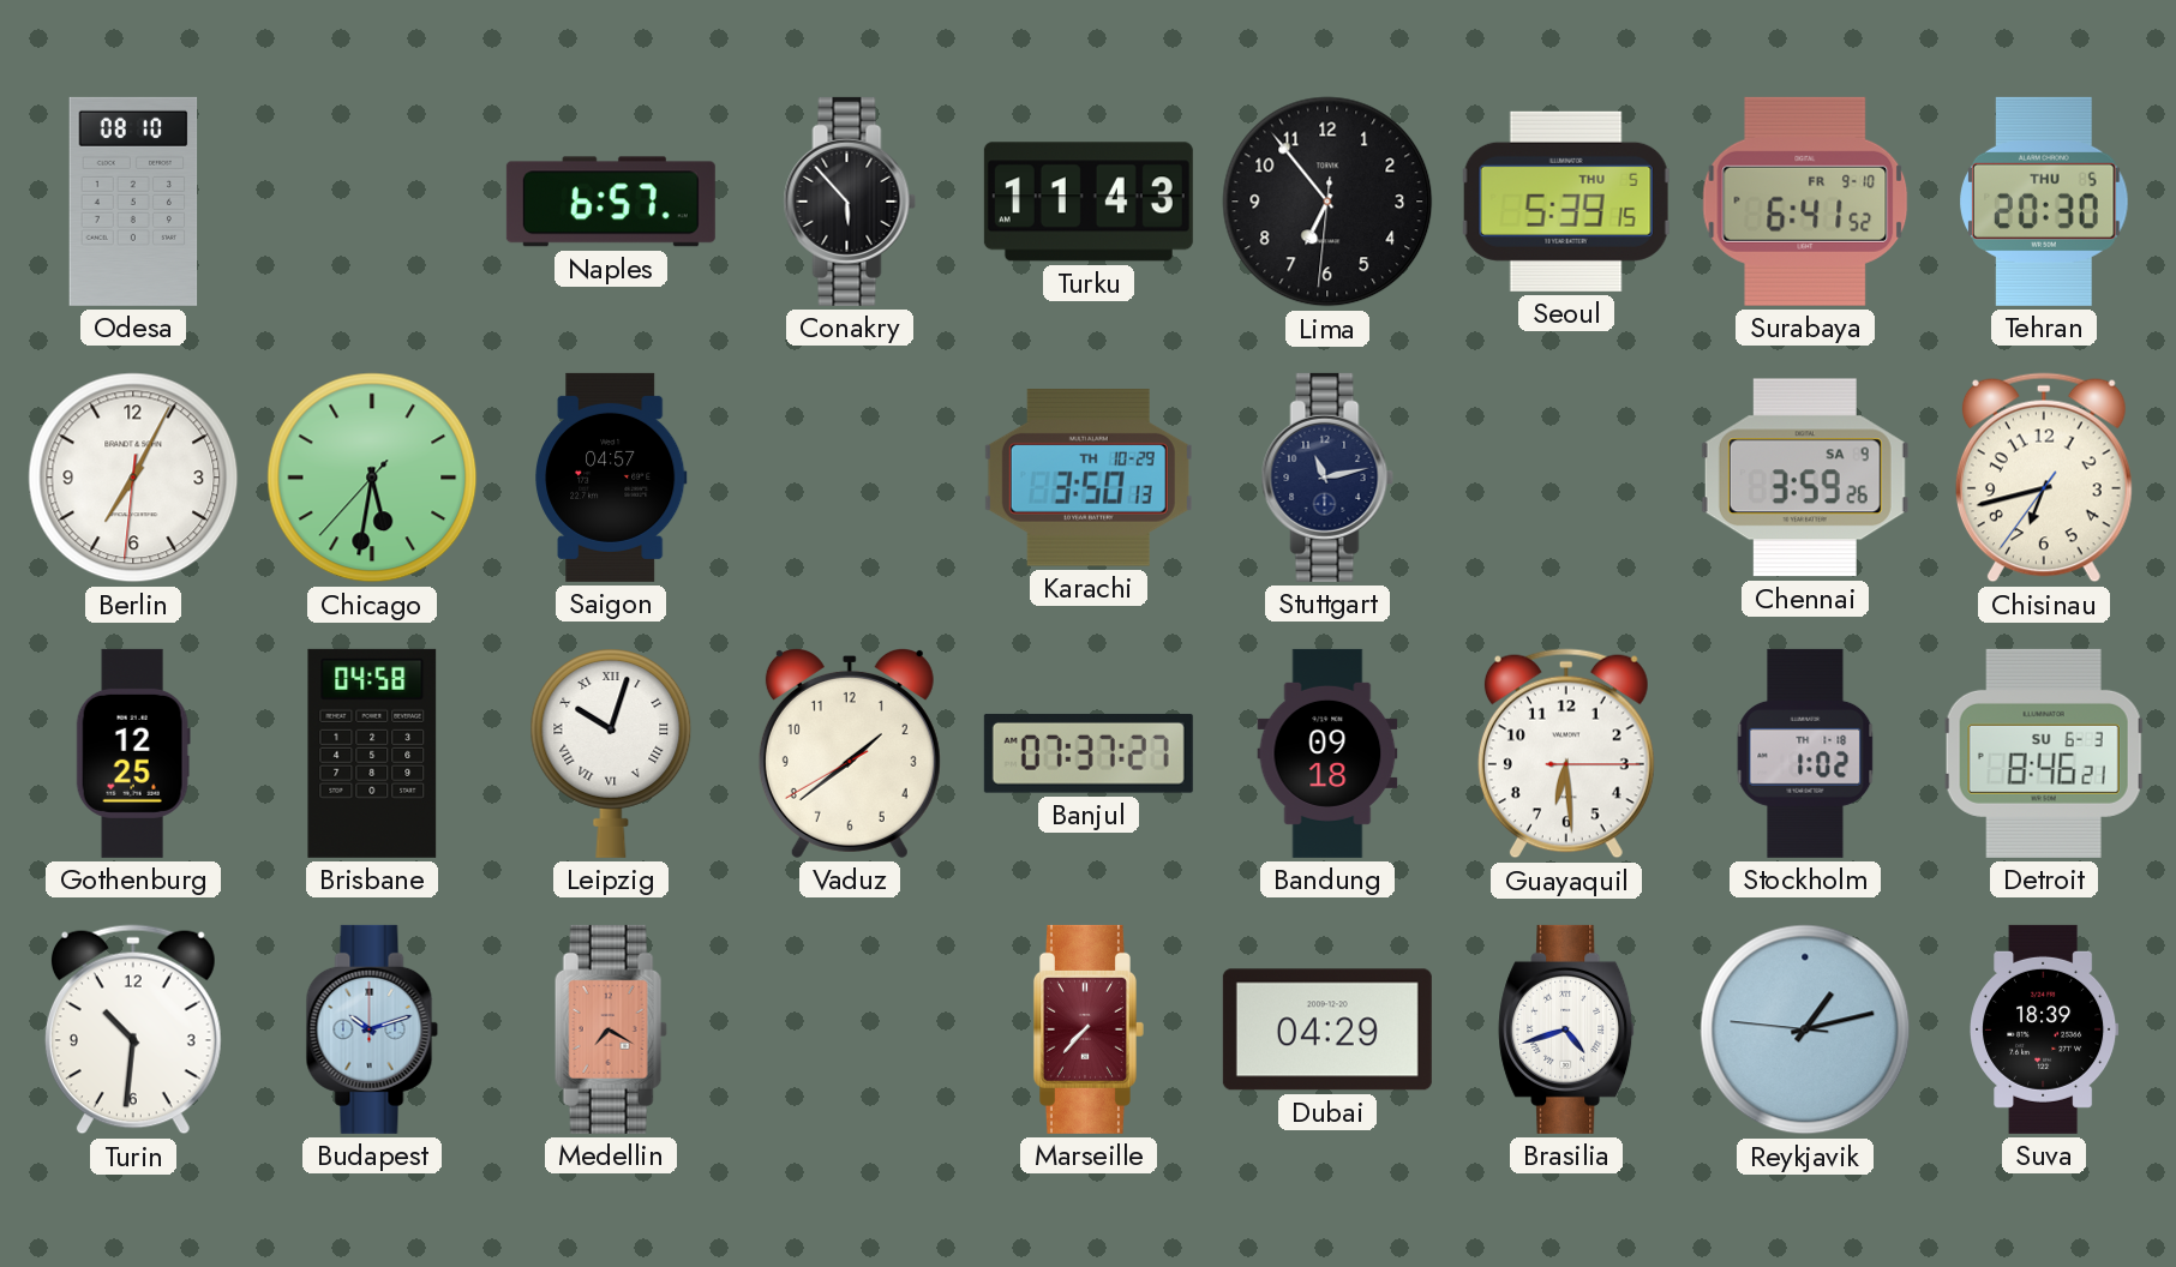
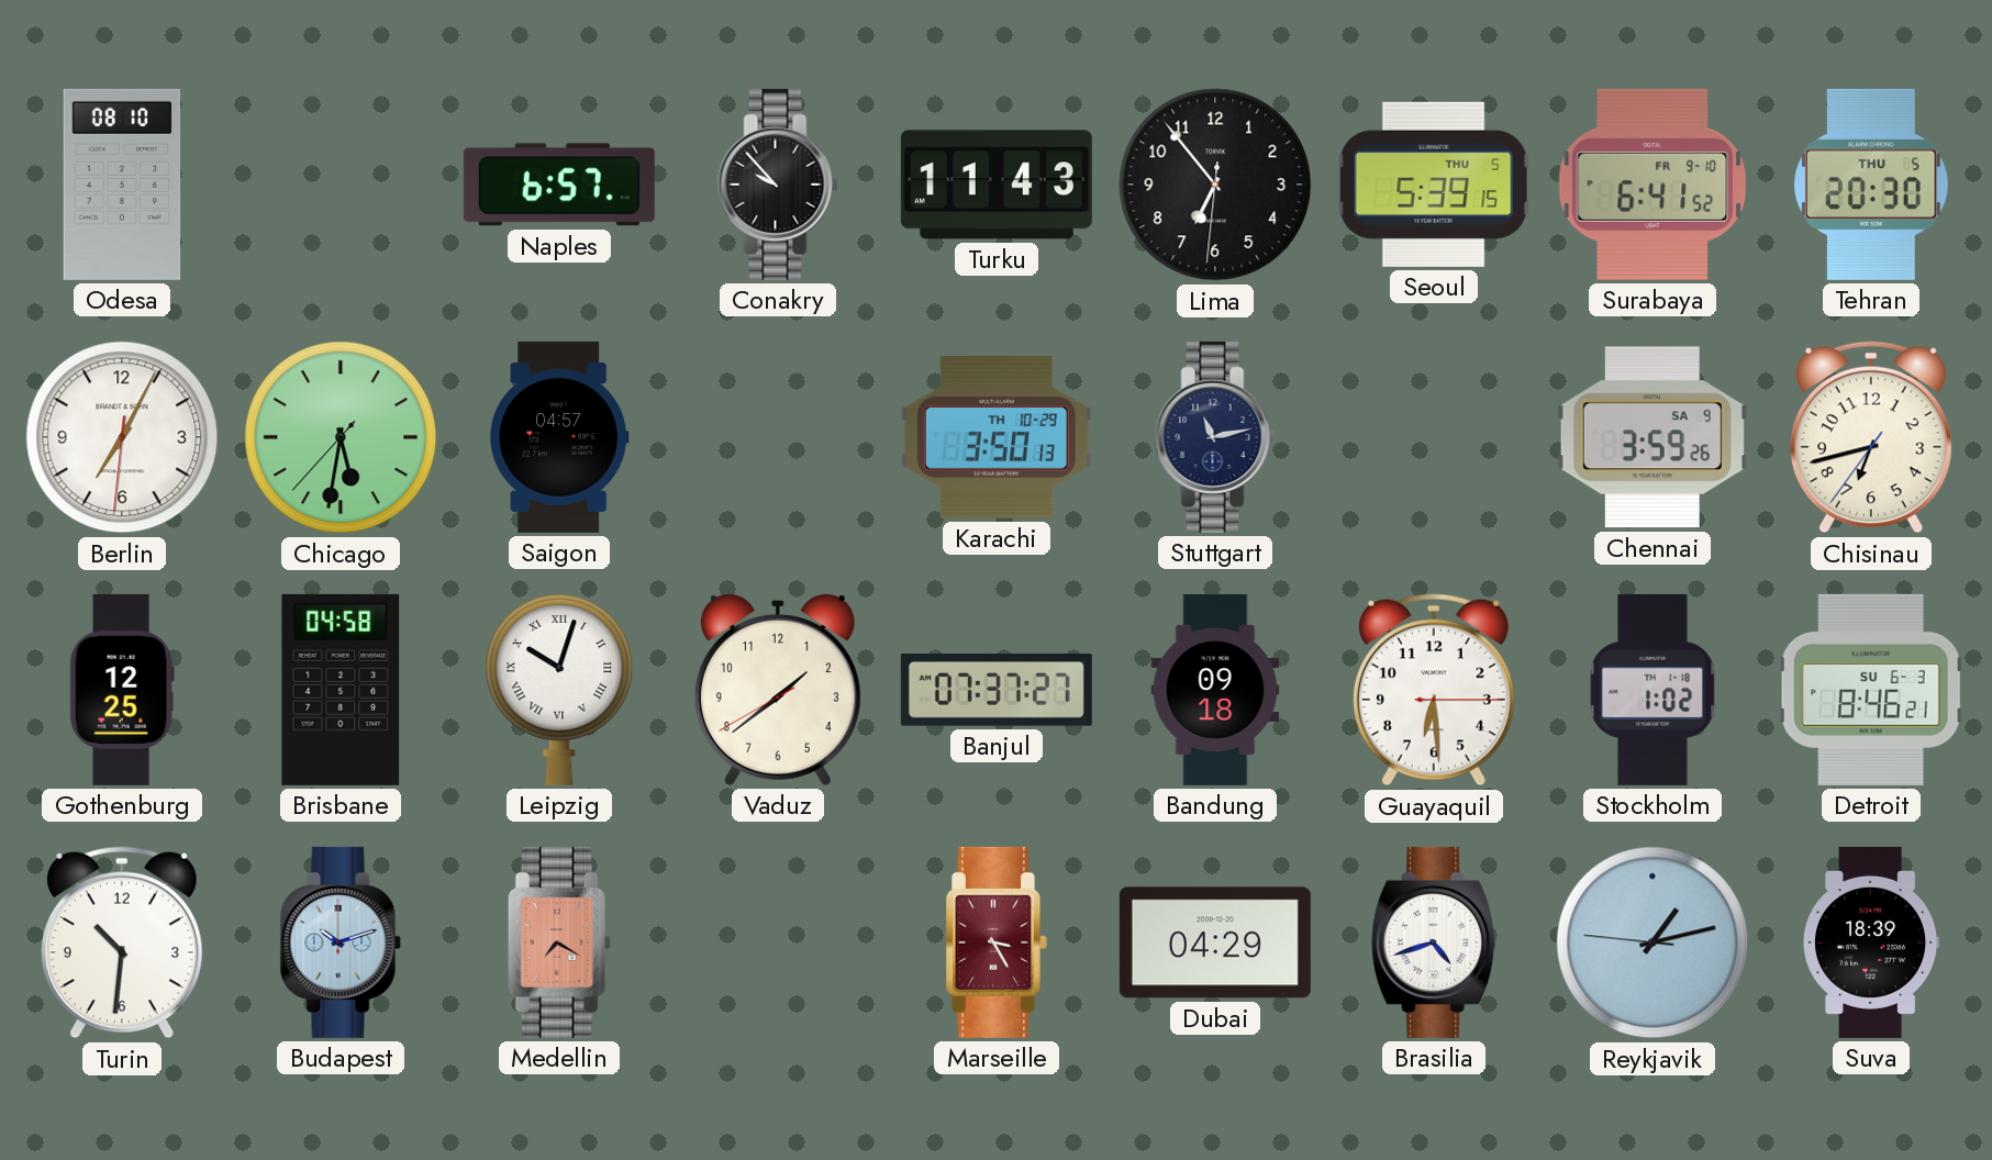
Conakry: 5:53 -> 9:53
Marseille: 7:37 -> 3:25
